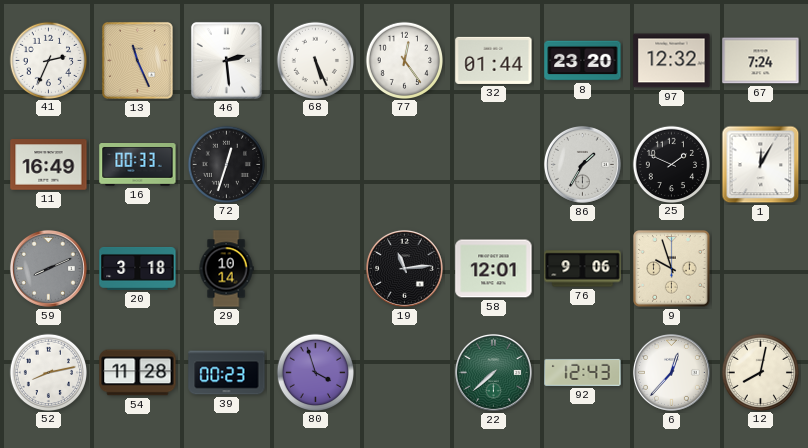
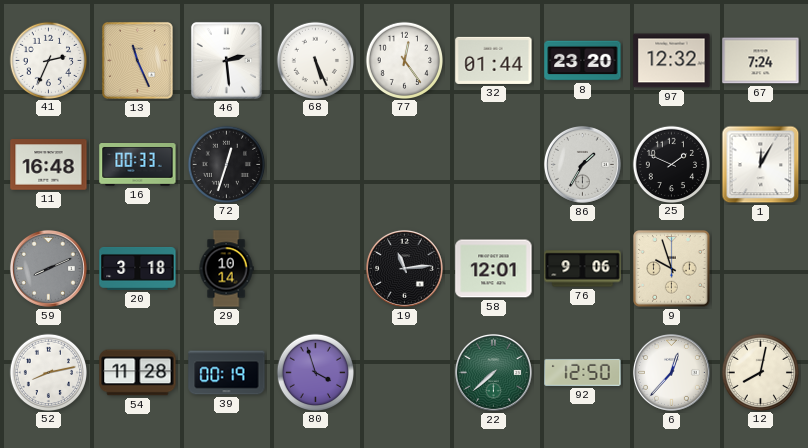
11: 16:49 -> 16:48
39: 00:23 -> 00:19
92: 12:43 -> 12:50
